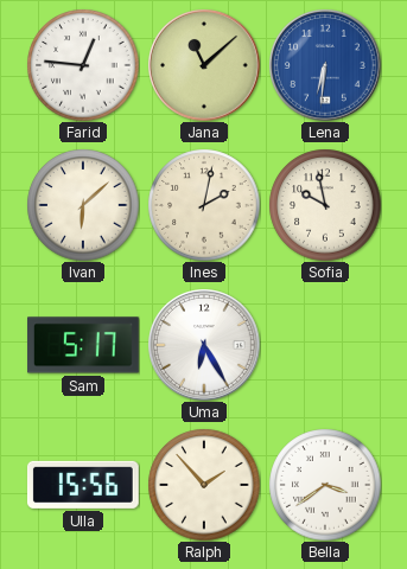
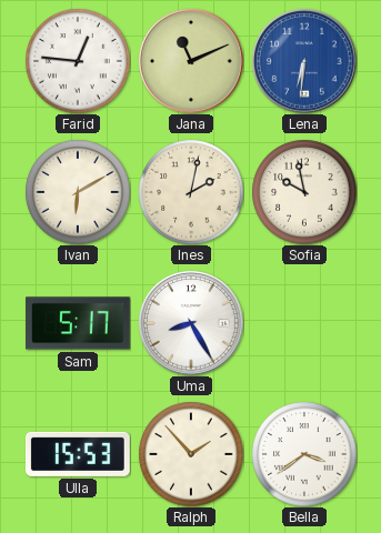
Jana: 11:08 -> 11:11
Ivan: 6:08 -> 6:10
Uma: 6:25 -> 8:25
Ulla: 15:56 -> 15:53
